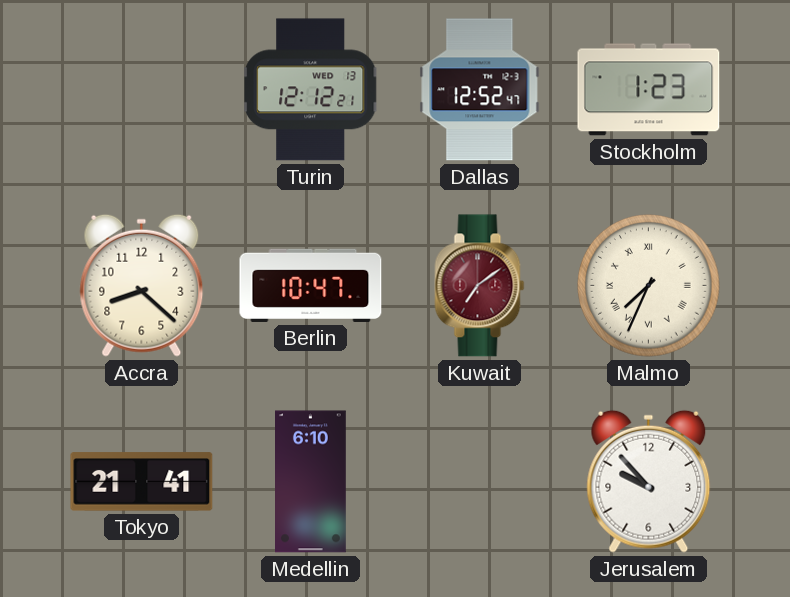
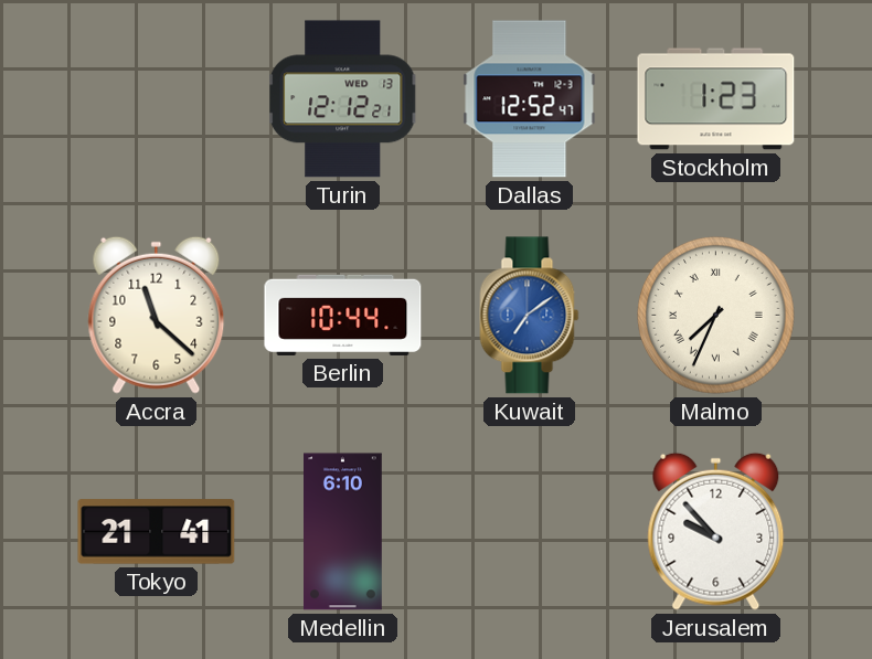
Accra: 8:22 -> 11:22
Berlin: 10:47 -> 10:44
Kuwait dial: burgundy -> blue
